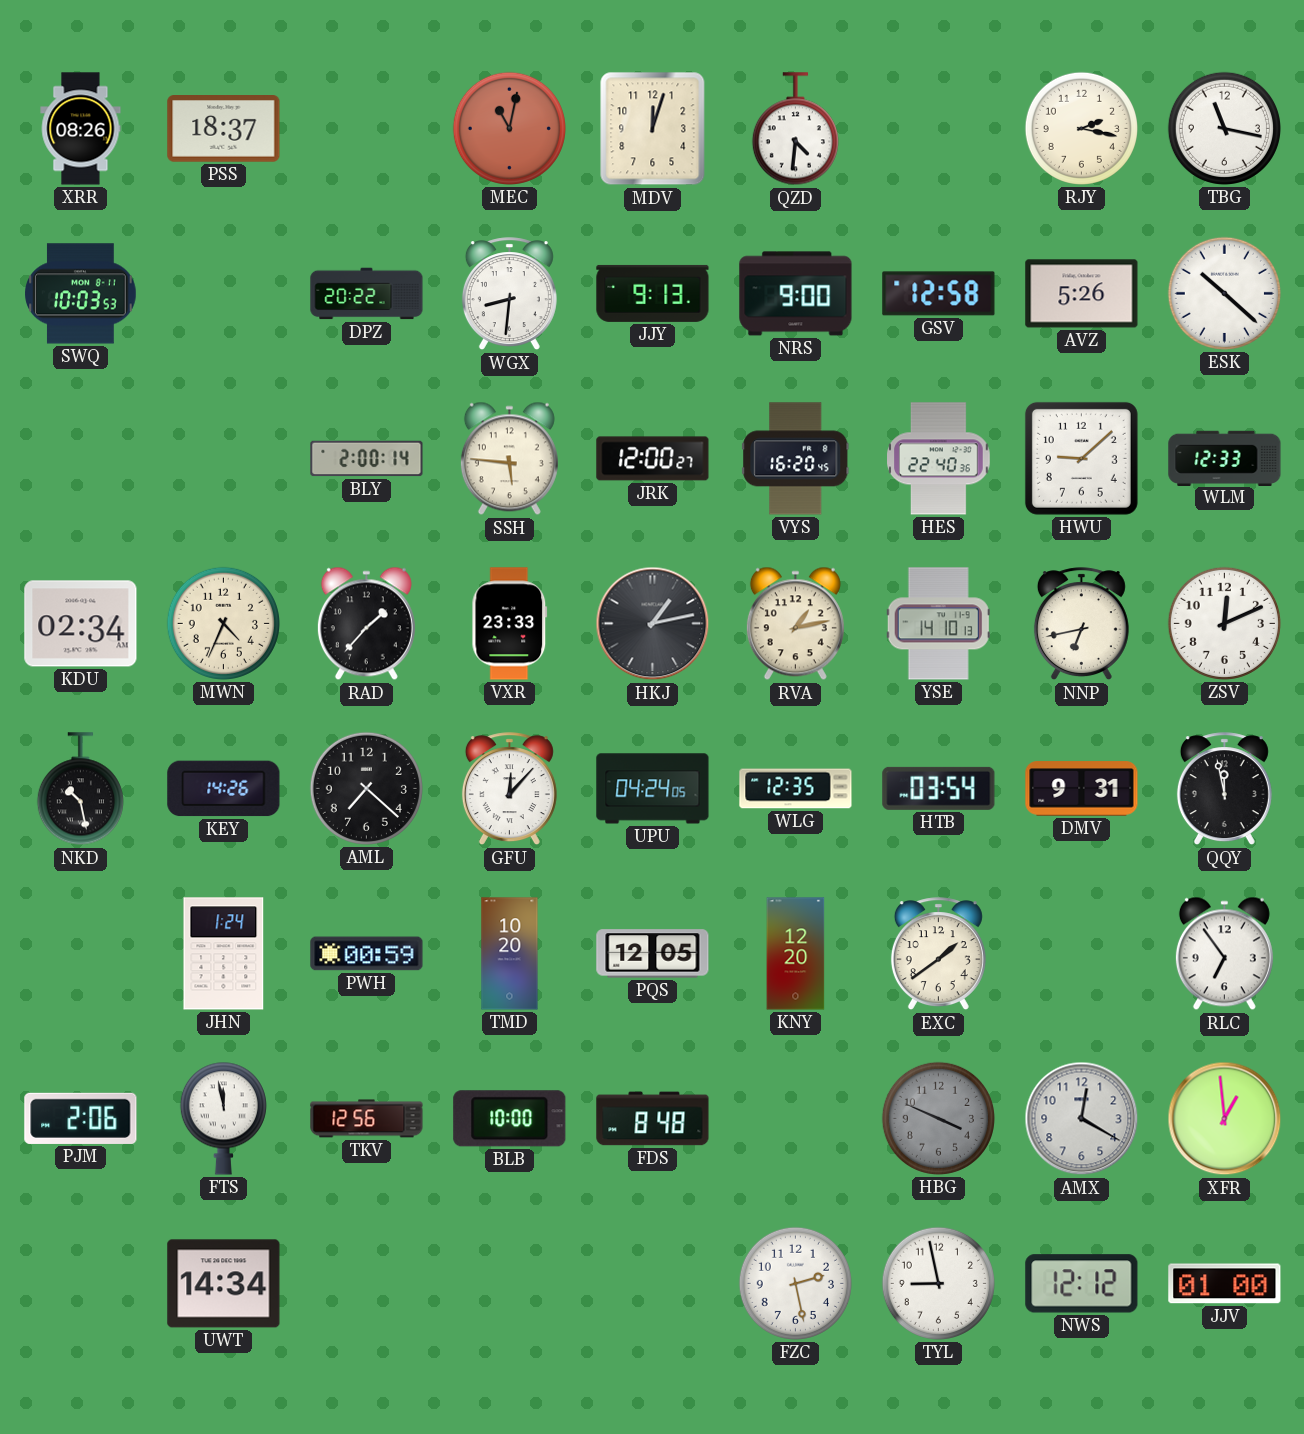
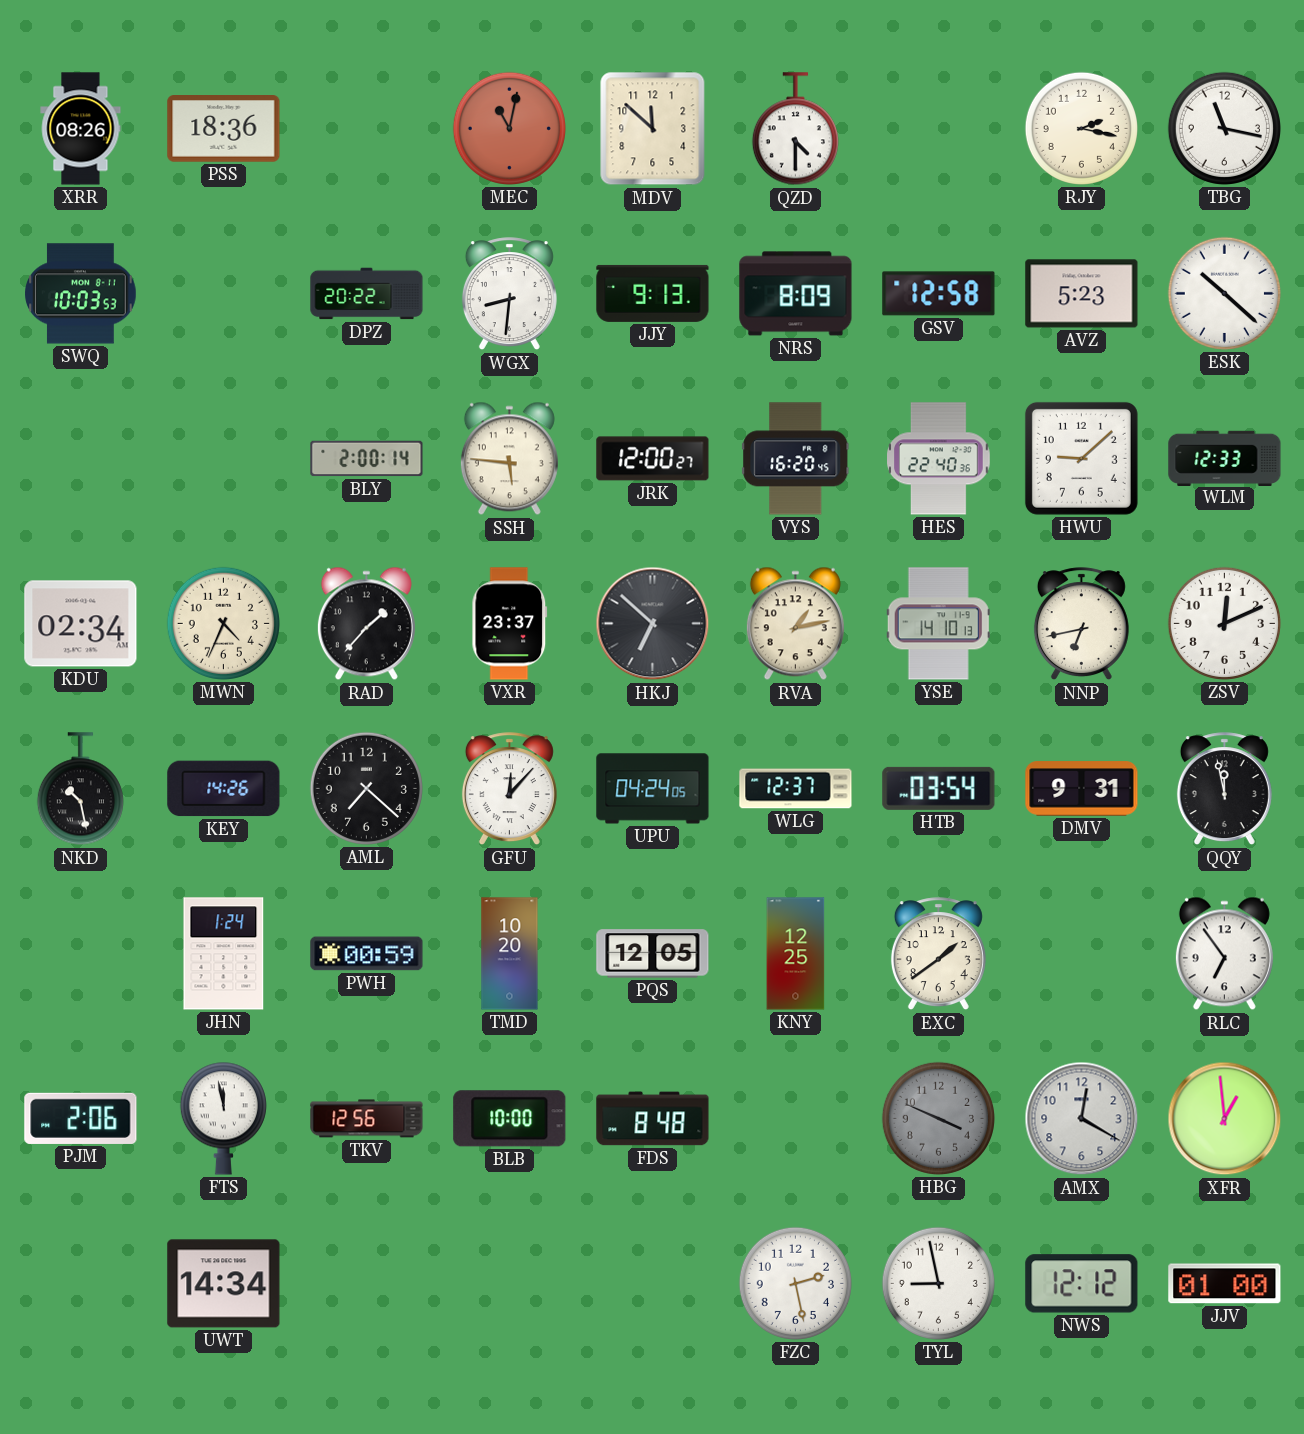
PSS: 18:37 -> 18:36
MDV: 12:03 -> 11:52
QZD: 4:31 -> 4:30
NRS: 9:00 -> 8:09
AVZ: 5:26 -> 5:23
VXR: 23:33 -> 23:37
HKJ: 1:13 -> 6:52
WLG: 12:35 -> 12:37
KNY: 12:20 -> 12:25
